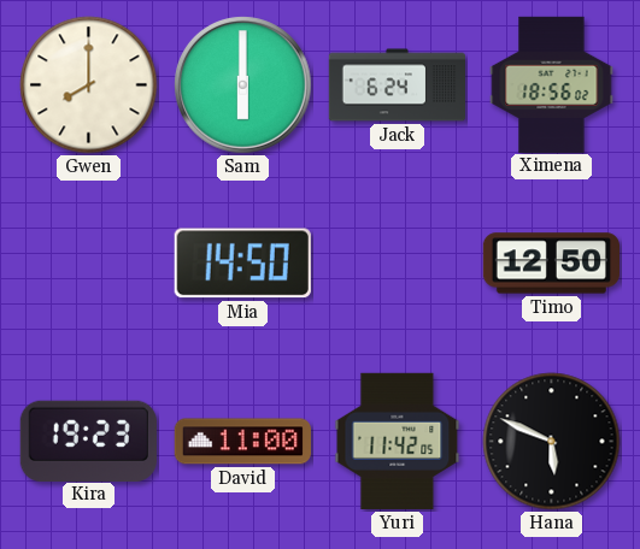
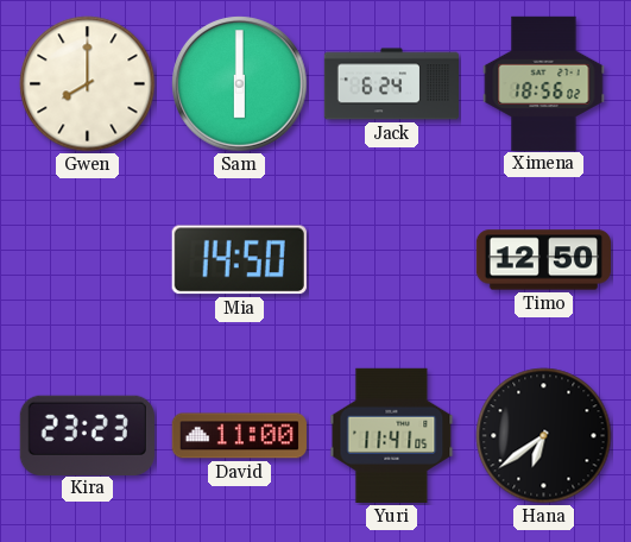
Kira: 19:23 -> 23:23
Yuri: 11:42 -> 11:41
Hana: 5:49 -> 6:39
